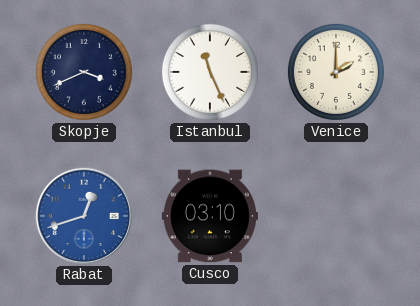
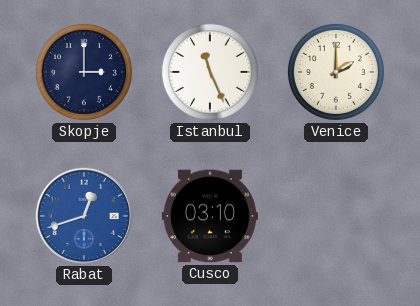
Skopje: 3:41 -> 3:00
